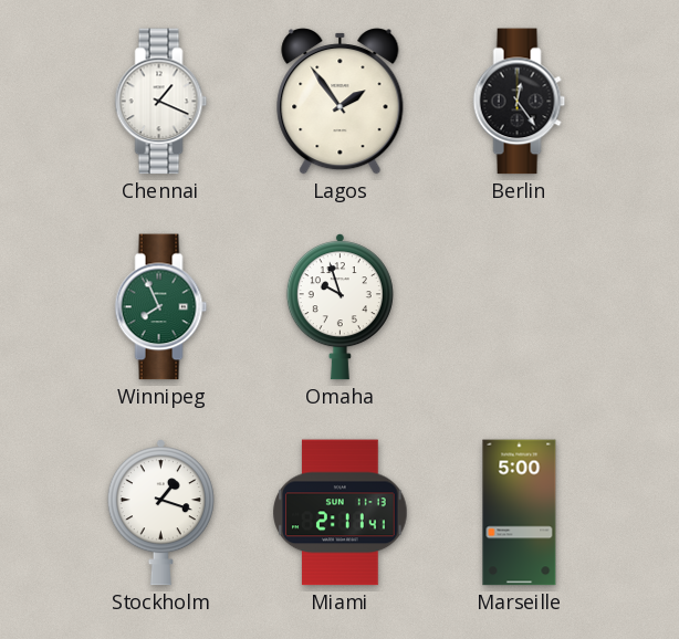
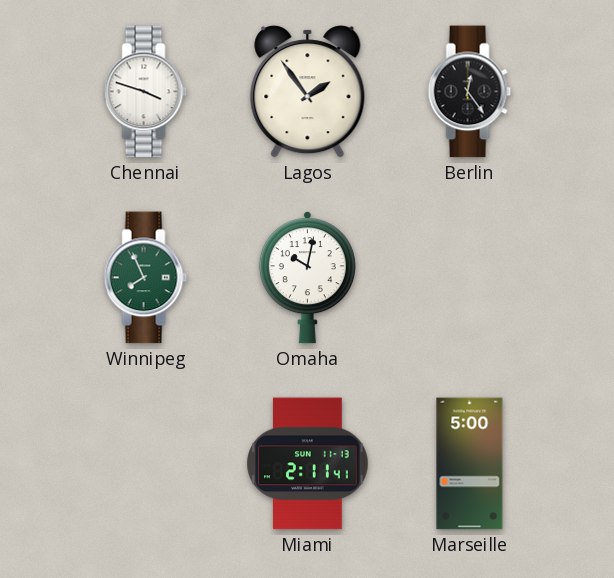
Chennai: 1:19 -> 3:48
Omaha: 9:57 -> 10:02
Stockholm: 1:18 -> none
